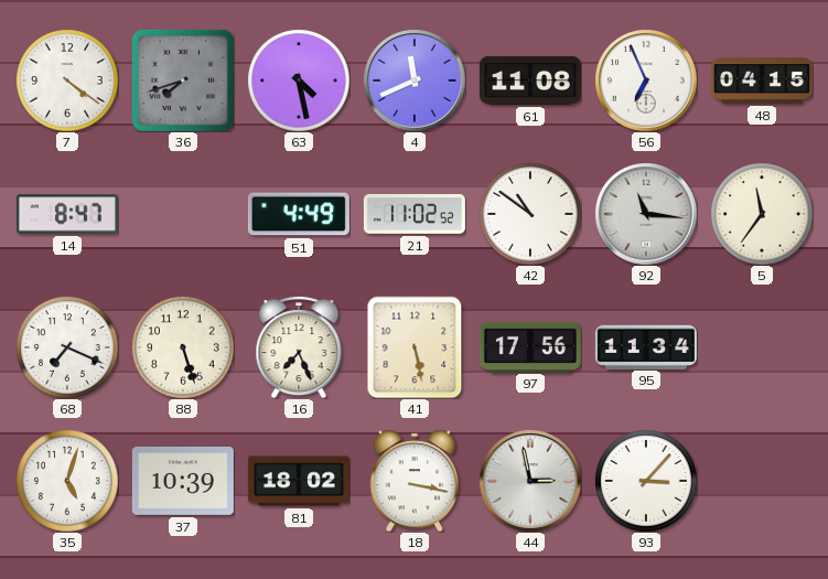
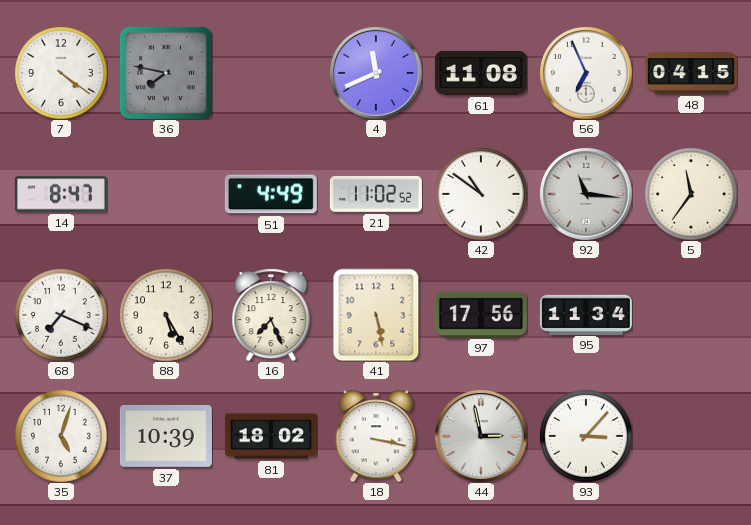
36: 7:42 -> 7:47
63: 4:28 -> none
88: 5:27 -> 5:25
